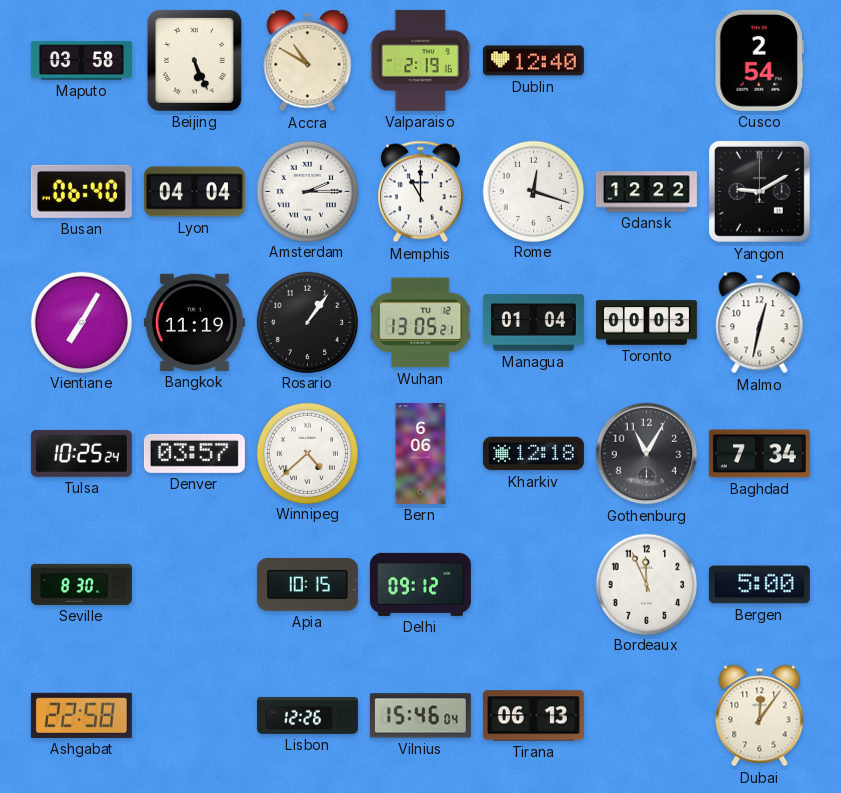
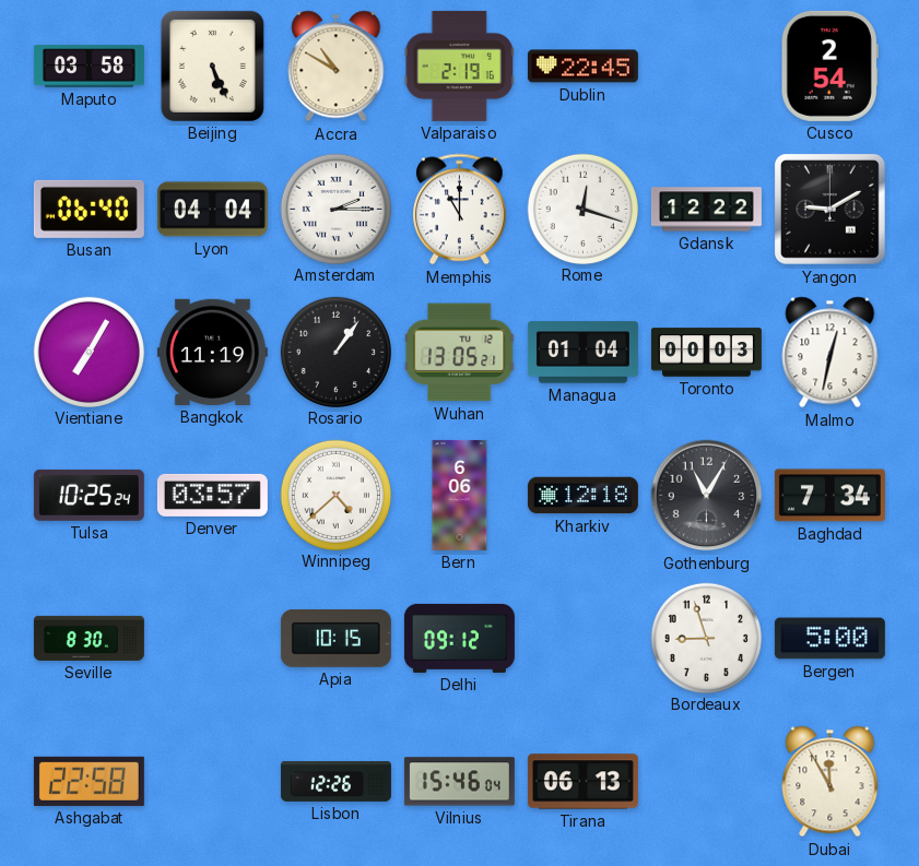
Dublin: 12:40 -> 22:45
Bordeaux: 11:56 -> 8:57
Dubai: 12:06 -> 11:55
